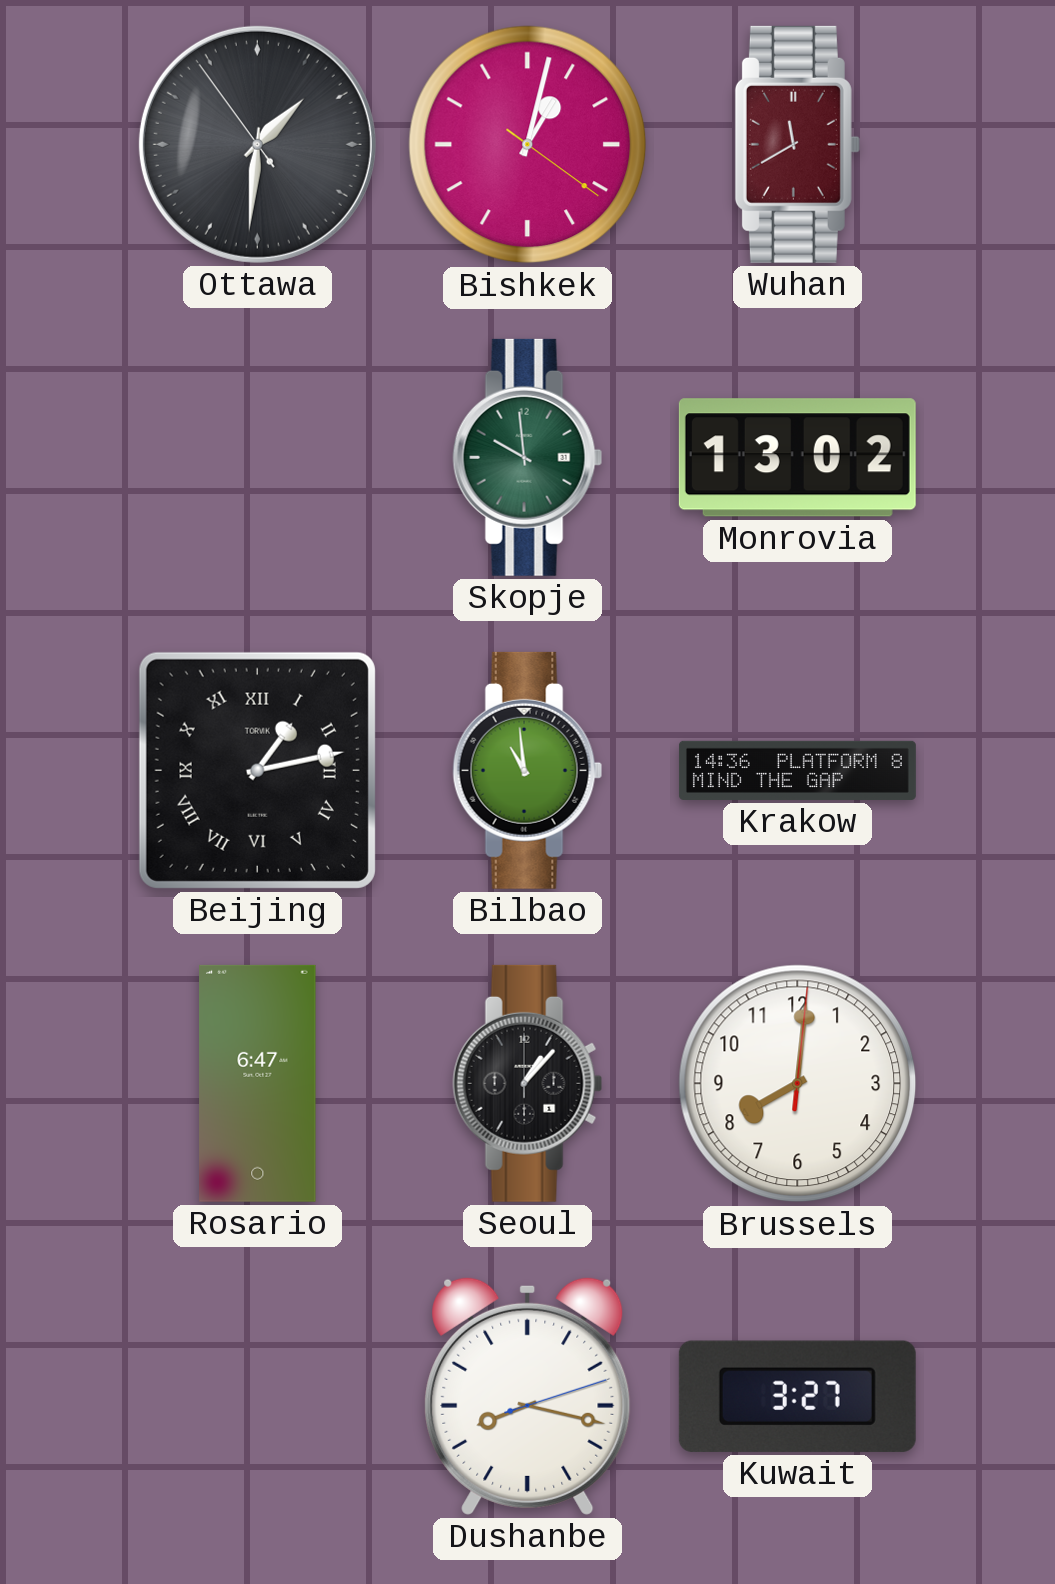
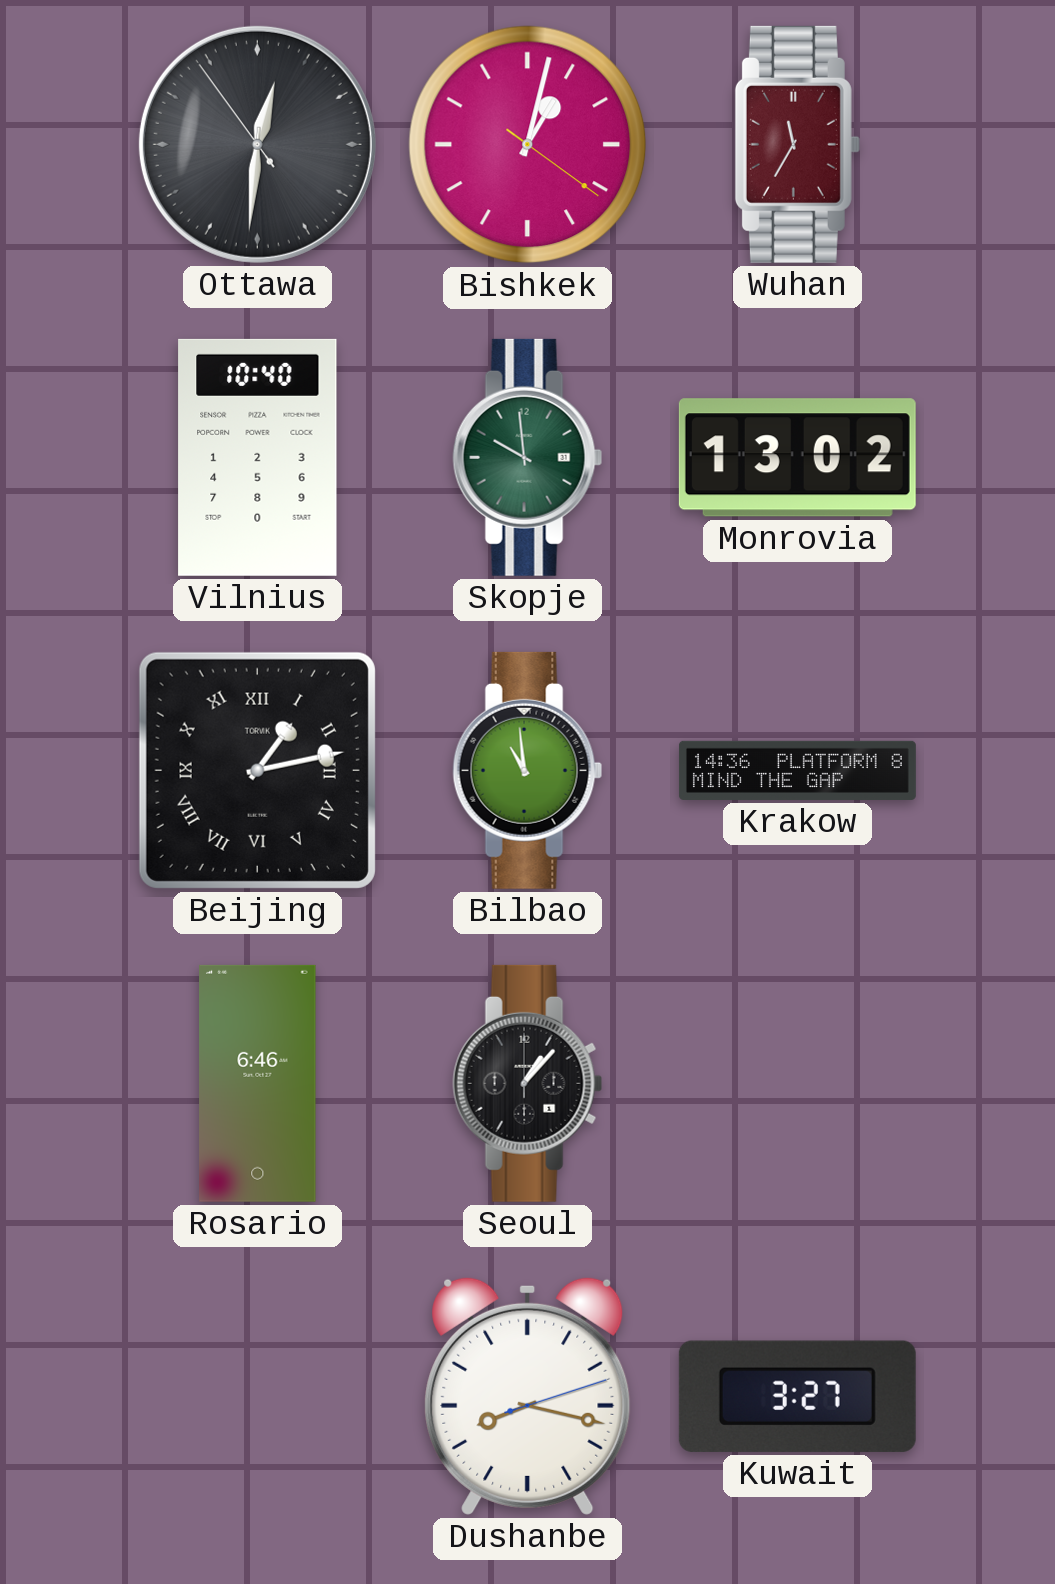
Ottawa: 1:30 -> 12:30
Wuhan: 11:40 -> 11:35
Vilnius: none -> 10:40
Rosario: 6:47 -> 6:46
Brussels: 8:01 -> none
